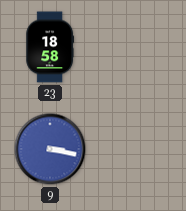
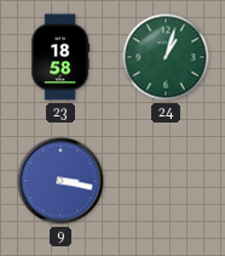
24: none -> 1:03
